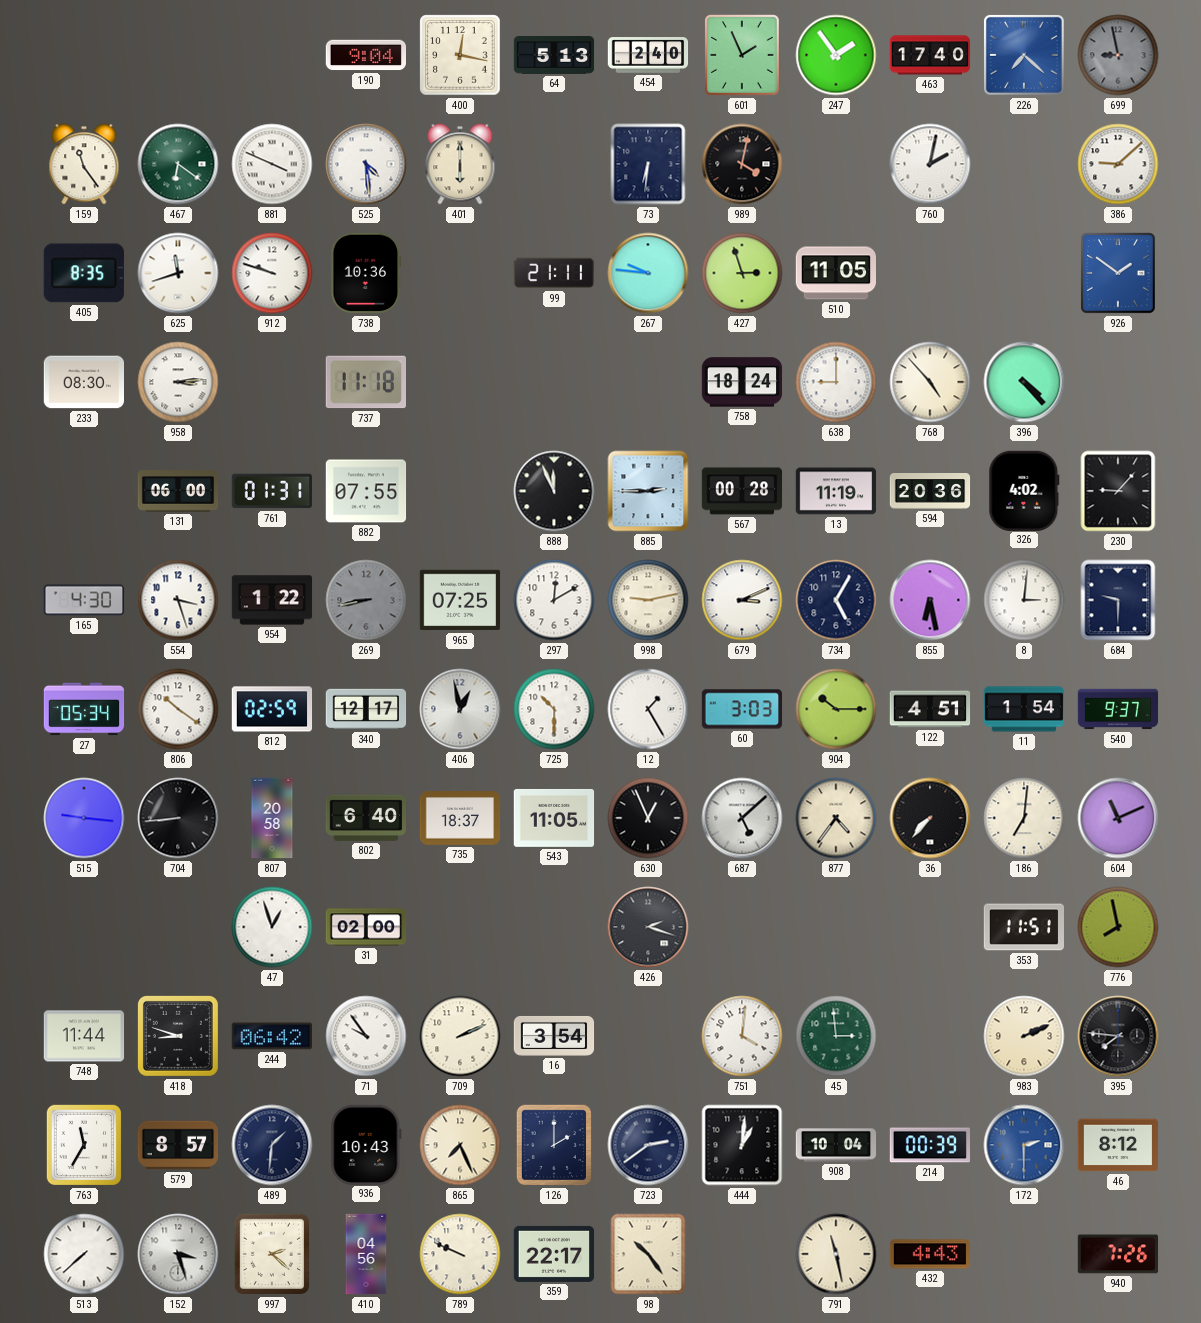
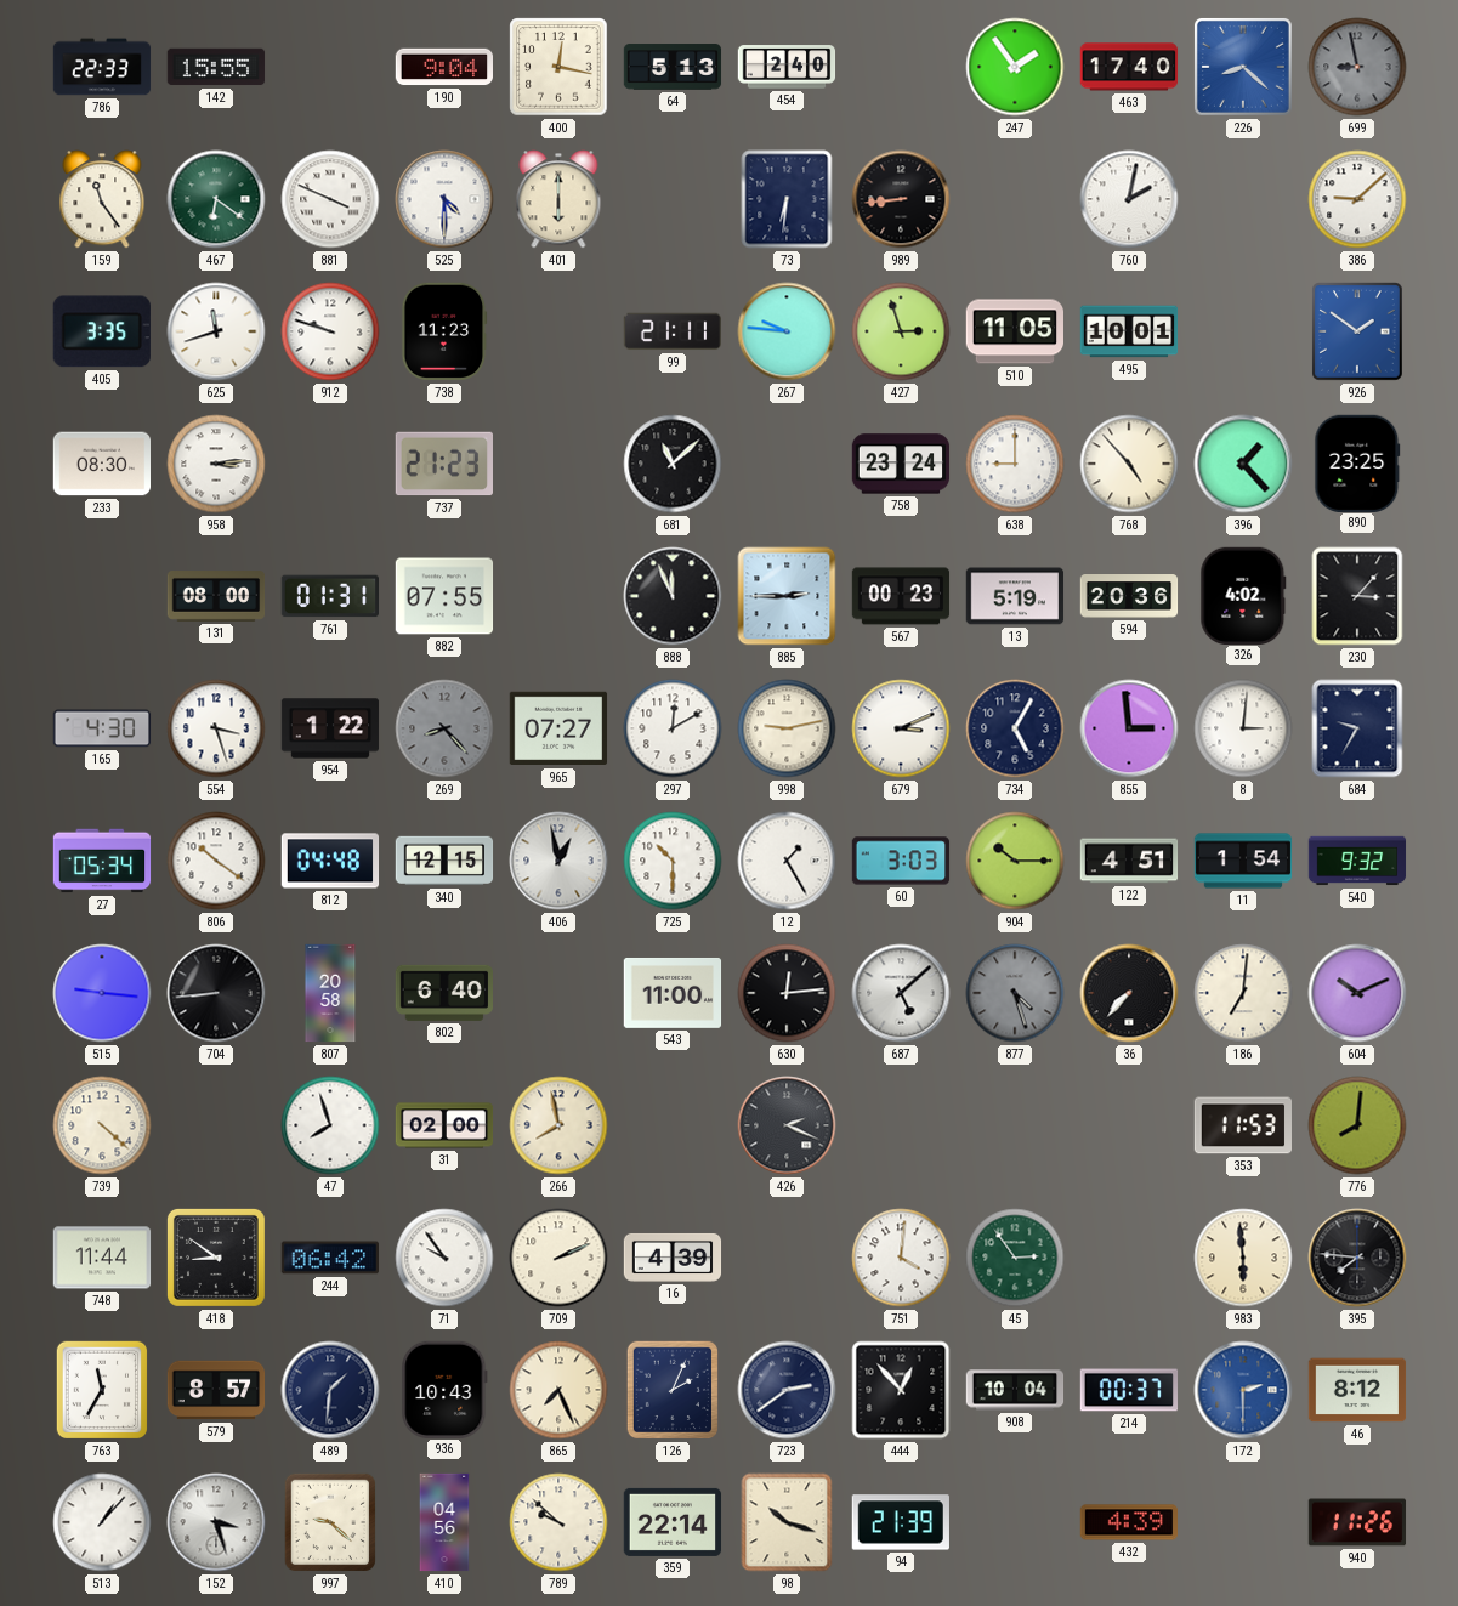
786: none -> 22:33
142: none -> 15:55
601: 1:56 -> none
226: 7:22 -> 8:22
525: 4:29 -> 4:30
989: 4:02 -> 8:44
405: 8:35 -> 3:35
738: 10:36 -> 11:23
495: none -> 10:01
737: 11:18 -> 21:23
681: none -> 11:08
758: 18:24 -> 23:24
396: 4:23 -> 1:23
890: none -> 23:25
131: 06:00 -> 08:00
567: 00:28 -> 00:23
13: 11:19 -> 5:19
230: 9:07 -> 3:07
269: 8:43 -> 8:23
965: 07:25 -> 07:27
855: 6:28 -> 2:59
684: 9:30 -> 9:35
812: 02:59 -> 04:48
340: 12:17 -> 12:15
540: 9:37 -> 9:32
735: 18:37 -> none
543: 11:05 -> 11:00
630: 12:56 -> 12:14
877: 4:36 -> 4:27
877 dial: cream -> grey
604: 11:11 -> 10:11
739: none -> 4:22
47: 12:57 -> 7:57
266: none -> 7:58
426: 2:18 -> 2:19
353: 11:51 -> 11:53
776: 7:58 -> 8:01
418: 8:48 -> 8:51
16: 3:54 -> 4:39
45: 2:59 -> 2:54
983: 2:11 -> 5:59
126: 2:00 -> 2:04
444: 1:01 -> 12:53
214: 00:39 -> 00:37
513: 7:38 -> 1:07
997: 2:22 -> 9:22
789: 9:49 -> 9:52
359: 22:17 -> 22:14
98: 10:24 -> 10:18
94: none -> 21:39
791: 11:28 -> none
432: 4:43 -> 4:39
940: 7:26 -> 11:26
